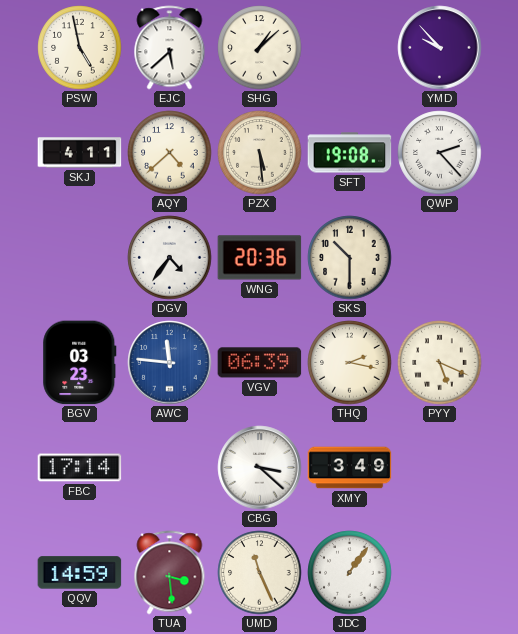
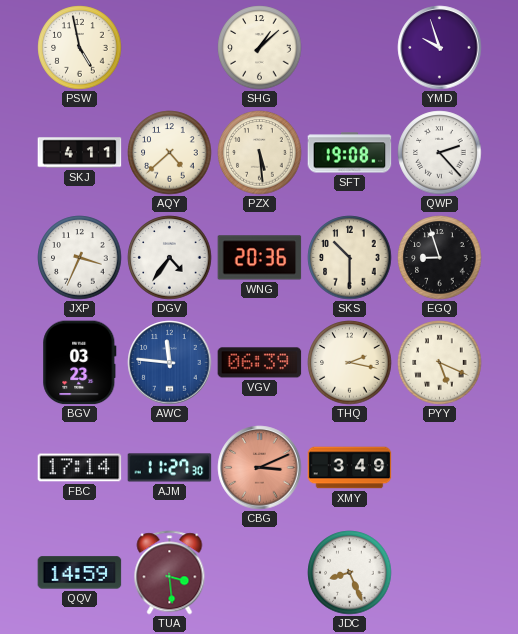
EJC: 5:38 -> none
YMD: 9:53 -> 9:57
JXP: none -> 3:34
EGQ: none -> 8:57
AJM: none -> 11:27
CBG: 3:22 -> 3:11
CBG dial: white -> salmon
UMD: 11:26 -> none
JDC: 1:06 -> 8:26
